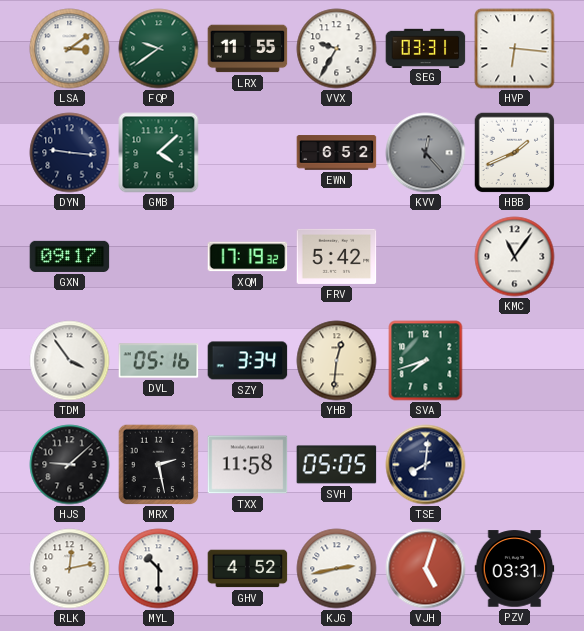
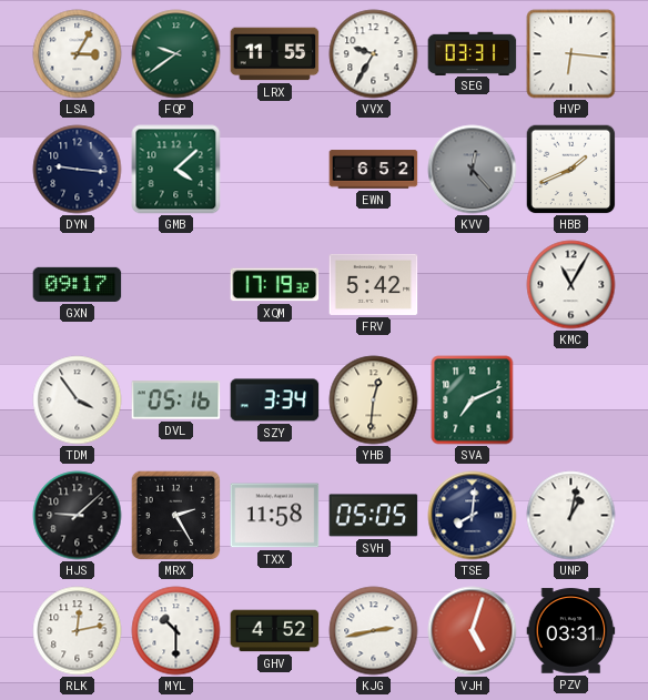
LSA: 3:09 -> 3:05
KMC: 11:06 -> 11:05
SVA: 7:42 -> 7:11
MRX: 2:28 -> 2:25
UNP: none -> 1:02
